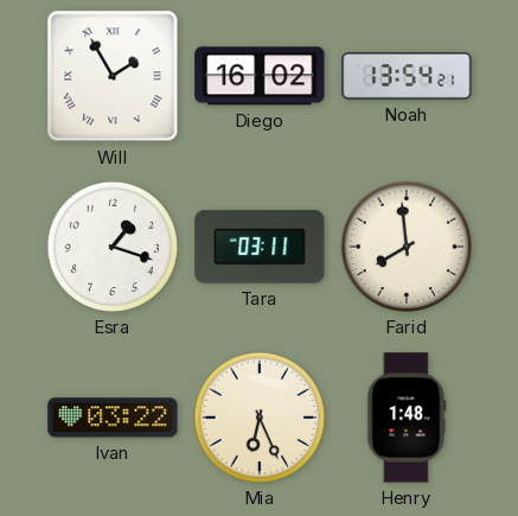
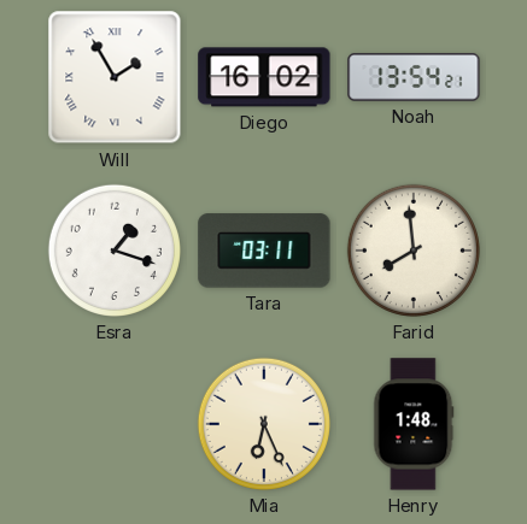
Ivan: 03:22 -> none
